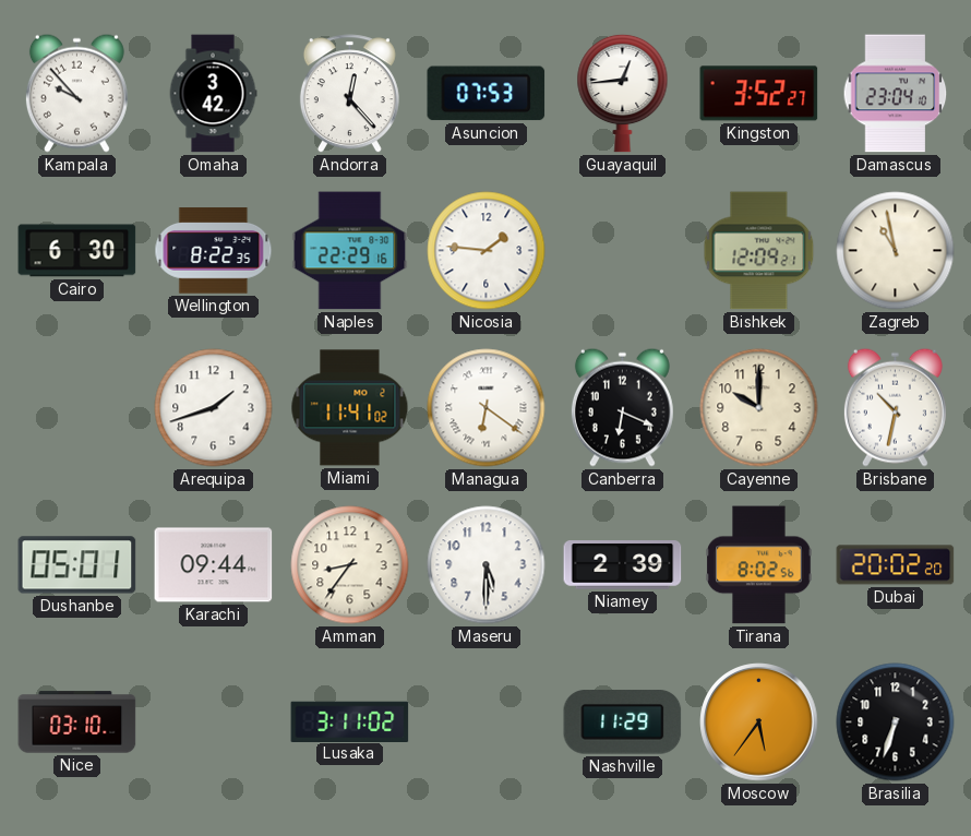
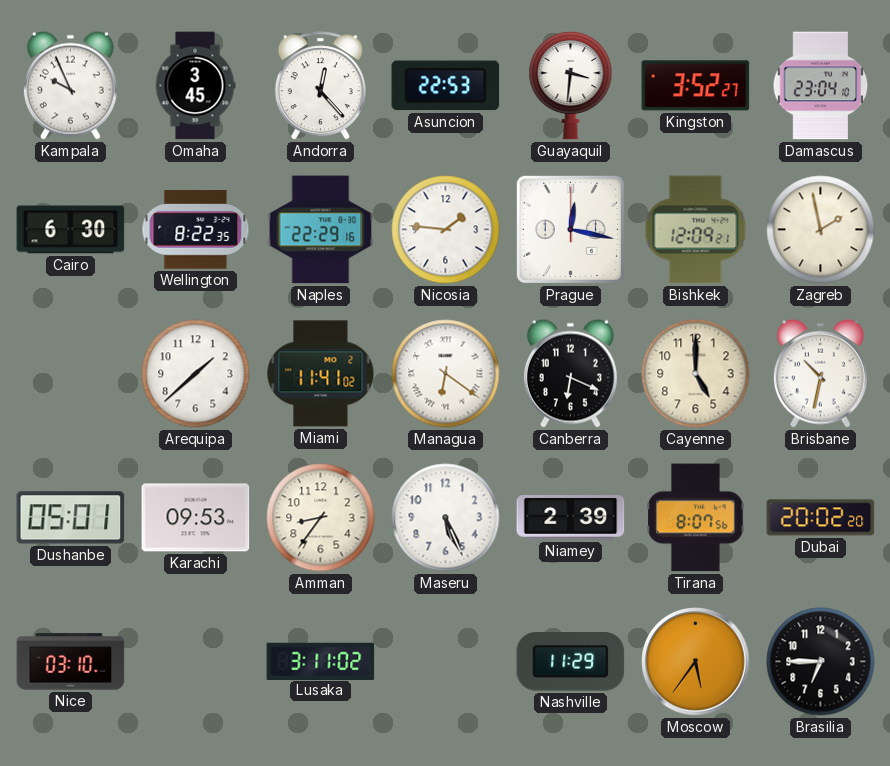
Kampala: 9:53 -> 9:56
Omaha: 3:42 -> 3:45
Asuncion: 07:53 -> 22:53
Guayaquil: 12:44 -> 3:31
Prague: none -> 12:17
Zagreb: 10:58 -> 1:58
Arequipa: 1:42 -> 1:38
Cayenne: 10:00 -> 5:00
Karachi: 09:44 -> 09:53
Maseru: 5:30 -> 5:26
Tirana: 8:02 -> 8:07
Brasilia: 6:33 -> 6:45
